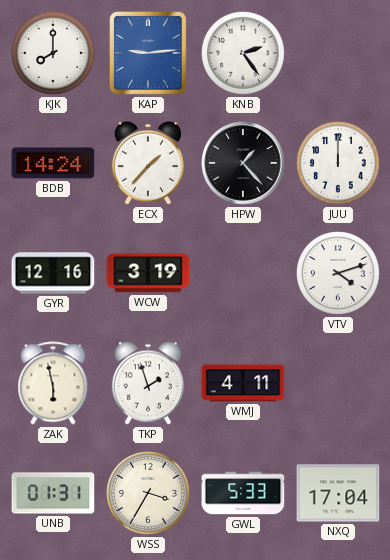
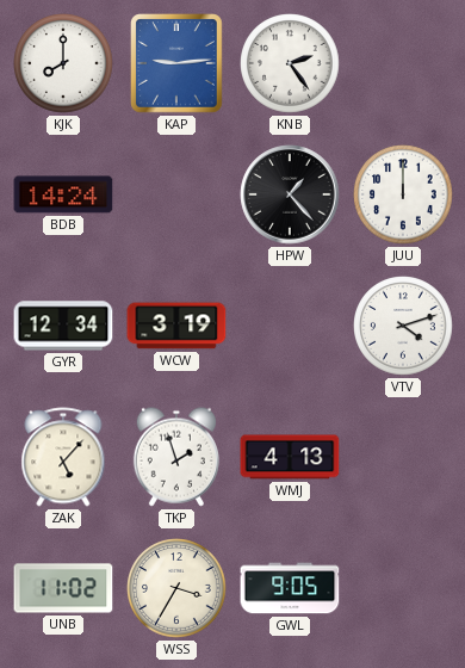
ECX: 1:37 -> none
GYR: 12:16 -> 12:34
ZAK: 5:58 -> 5:07
WMJ: 4:11 -> 4:13
UNB: 01:31 -> 11:02
GWL: 5:33 -> 9:05
NXQ: 17:04 -> none
